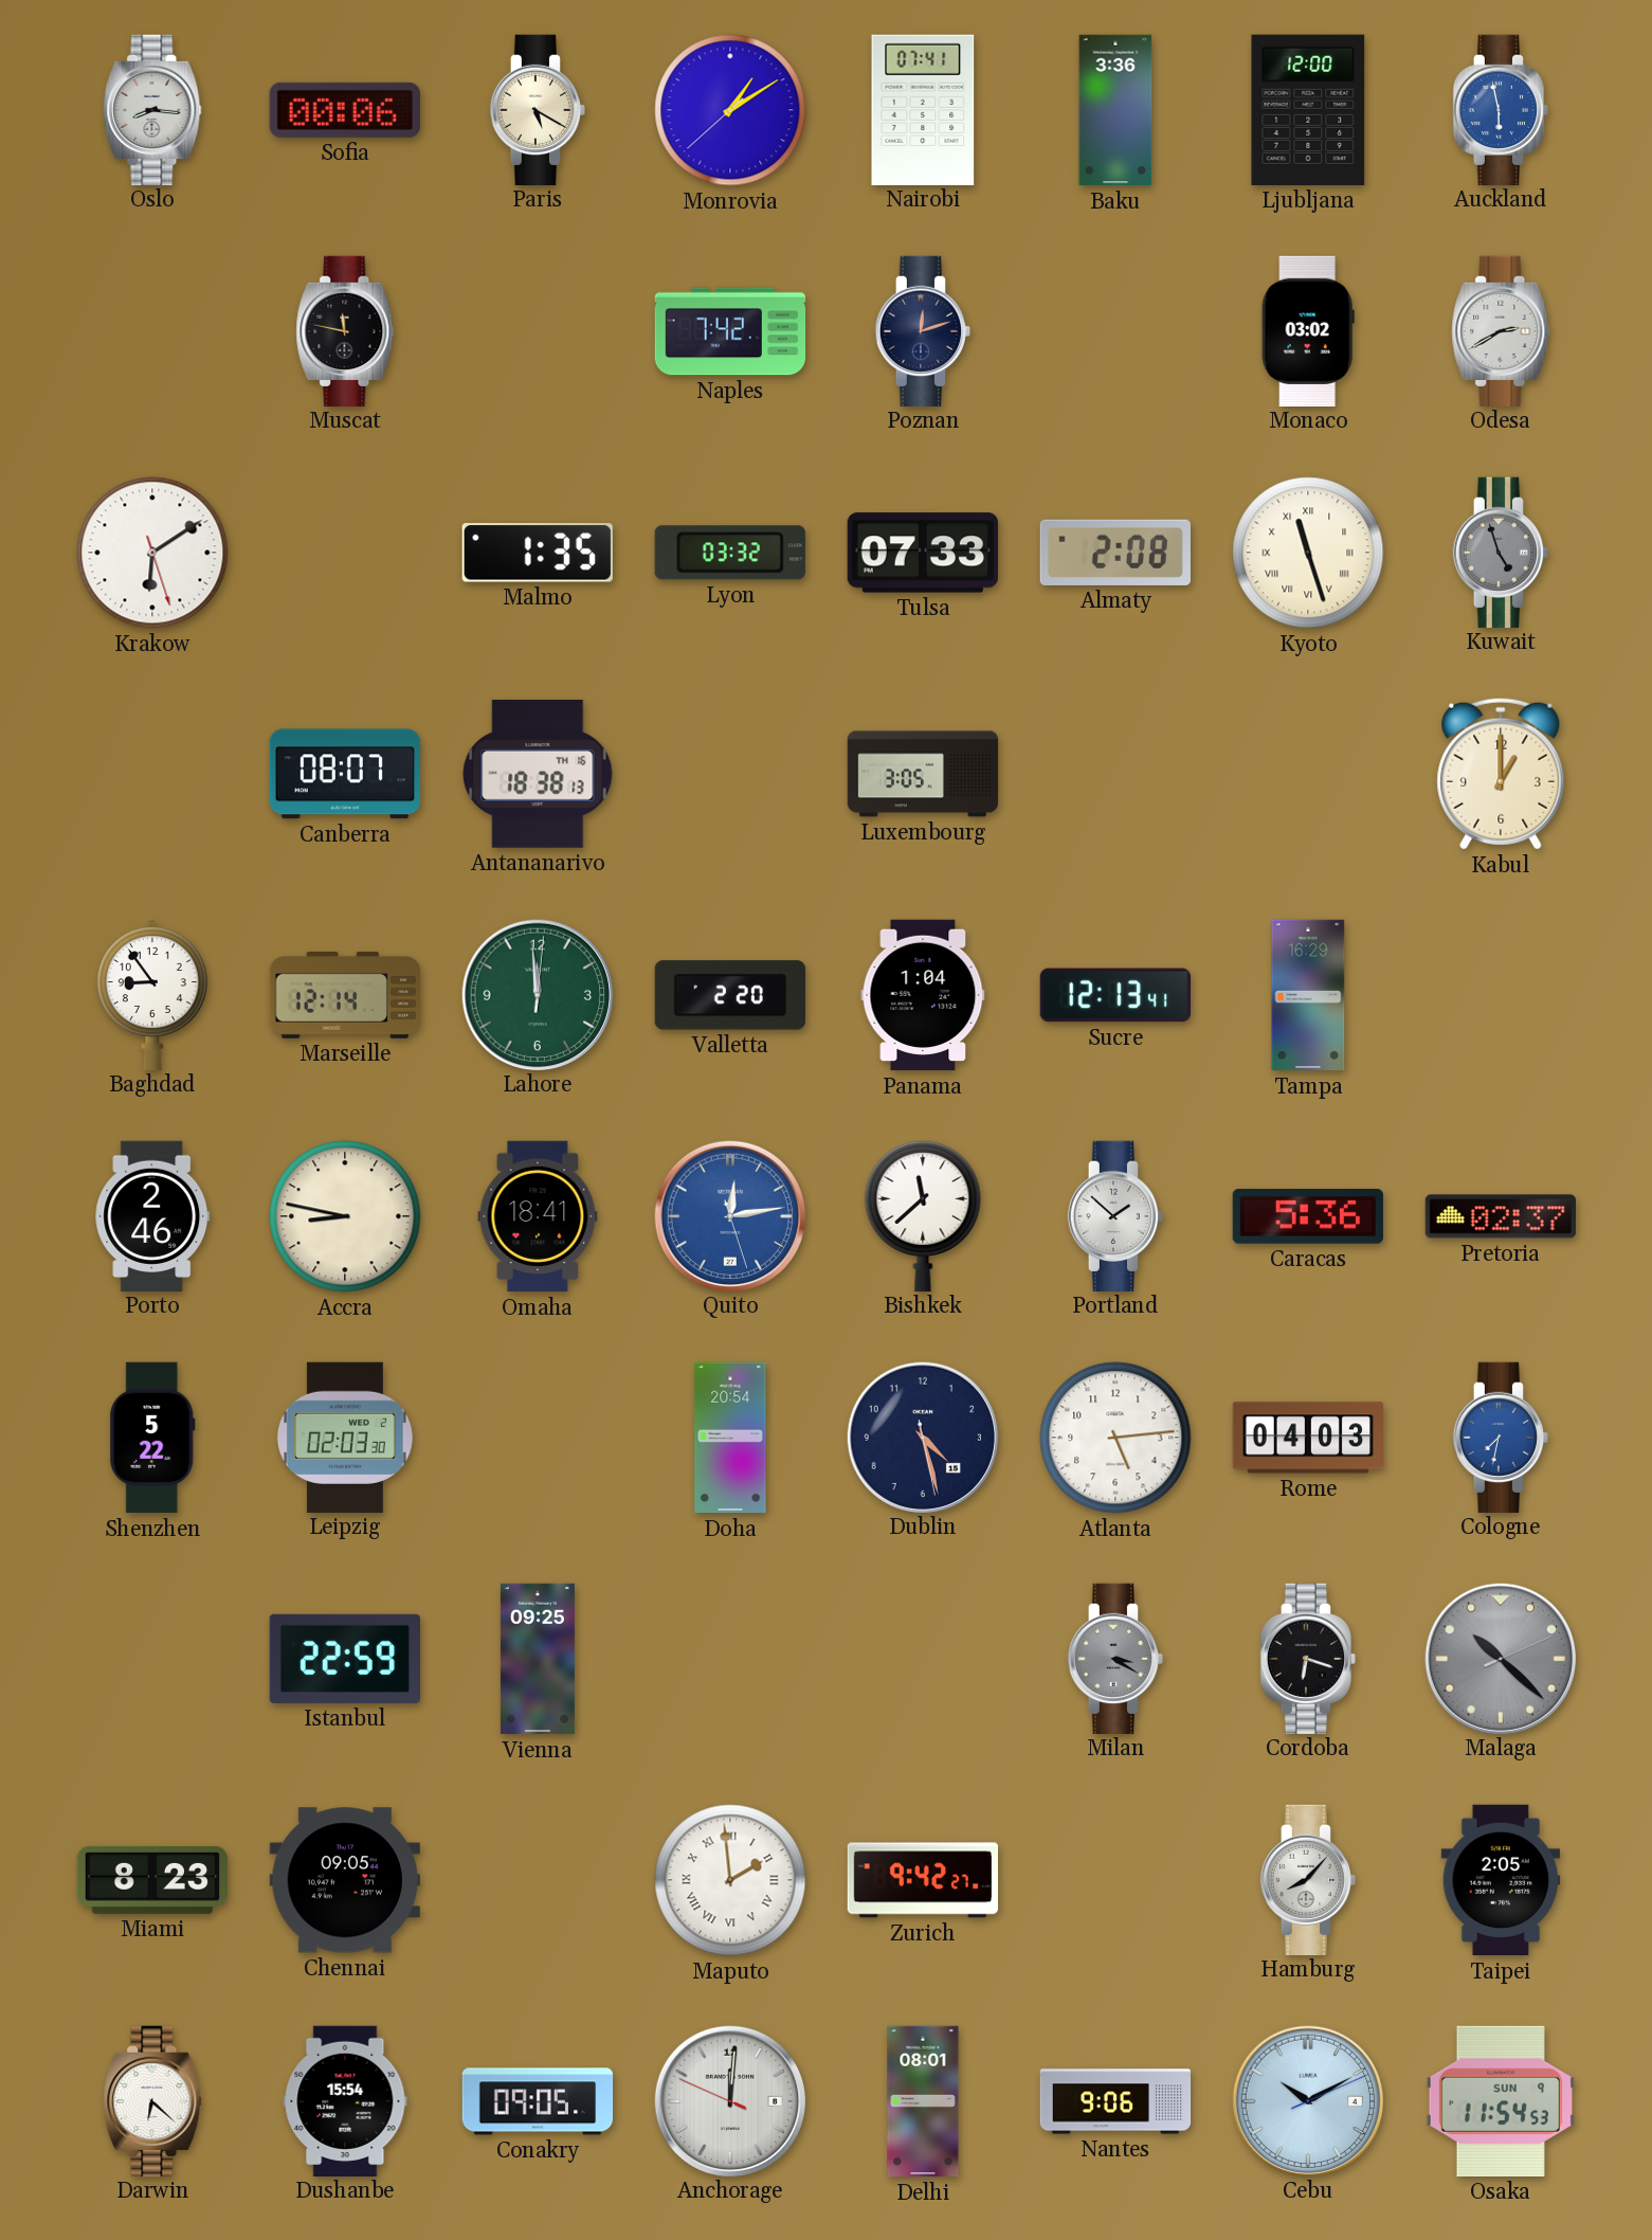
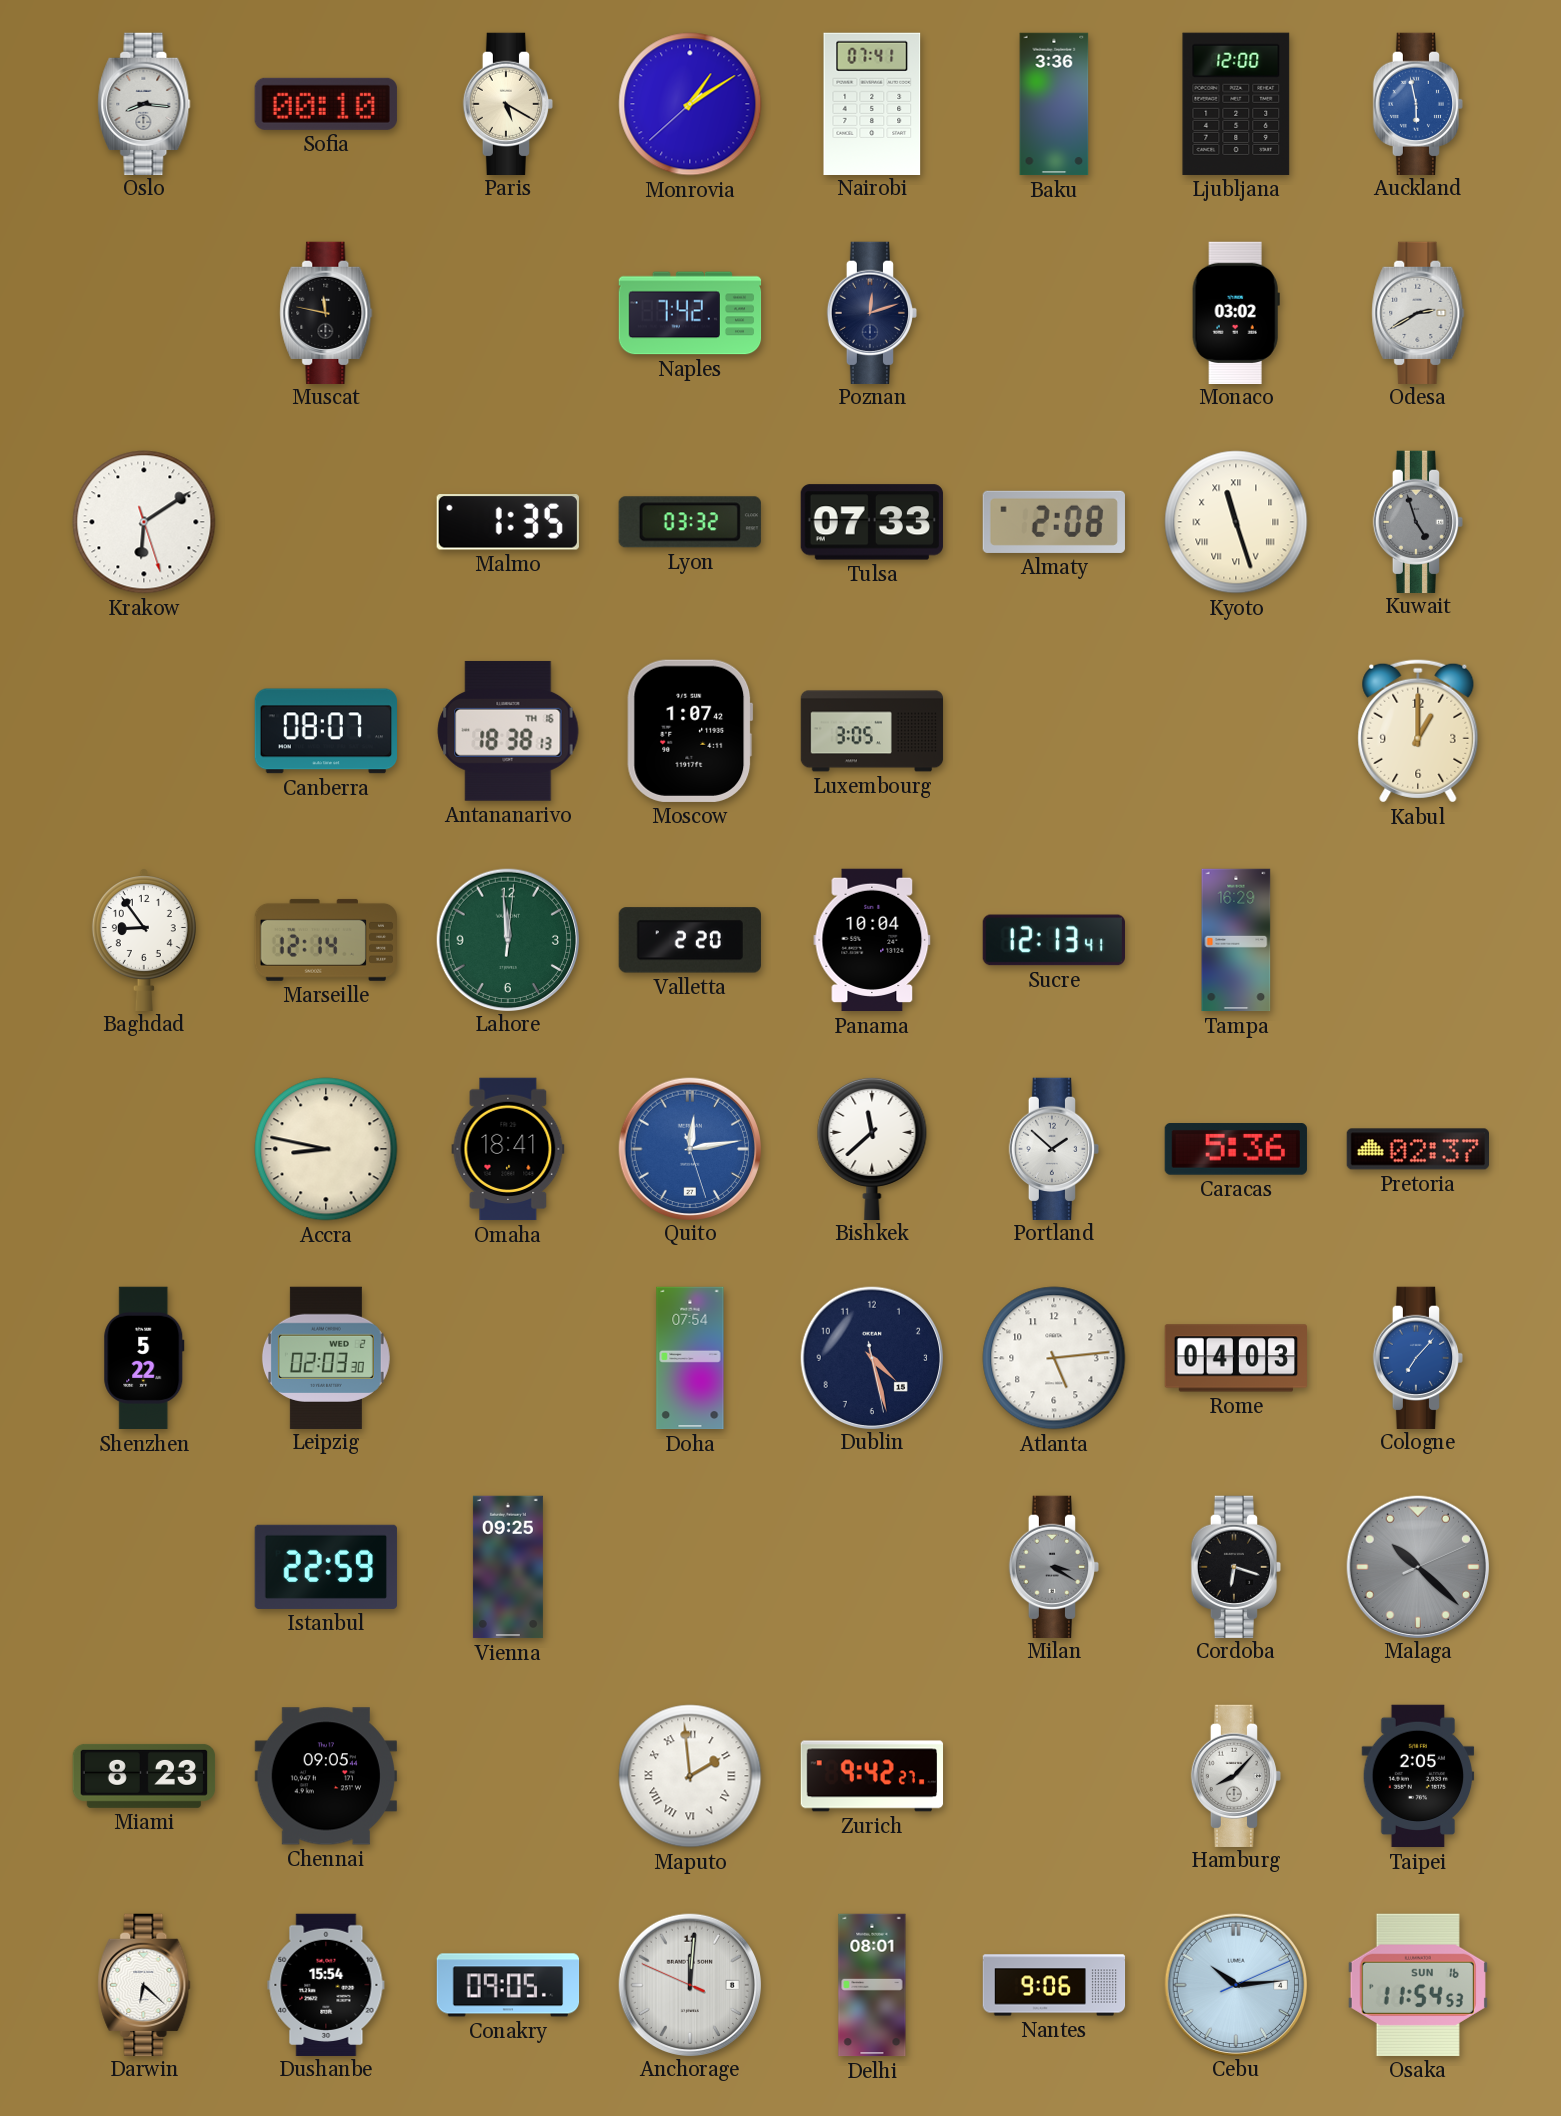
Sofia: 00:06 -> 00:10
Moscow: none -> 1:07
Panama: 1:04 -> 10:04
Porto: 2:46 -> none
Doha: 20:54 -> 07:54
Cologne: 7:32 -> 7:07
Cebu: 10:10 -> 10:14
Osaka date: SUN 9 -> SUN 16
